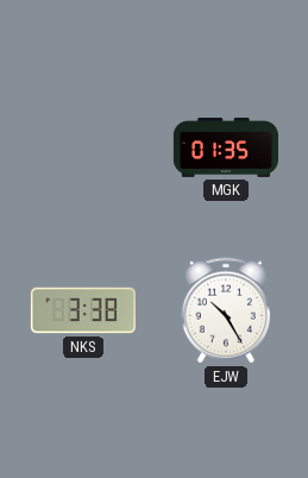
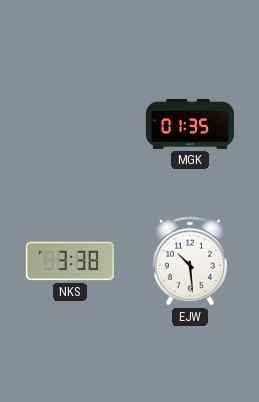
EJW: 10:25 -> 10:29
